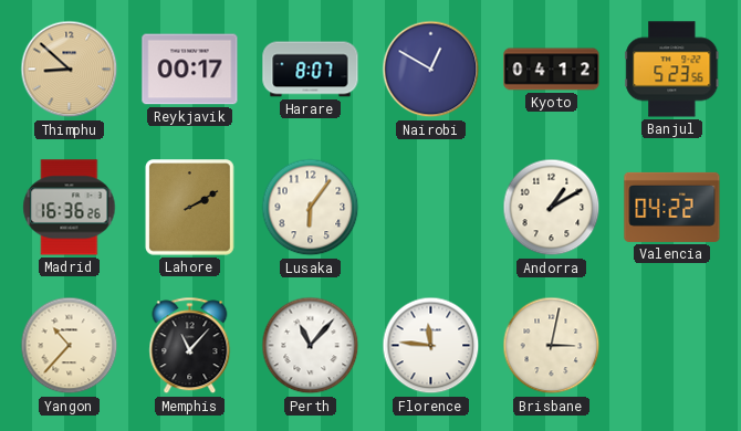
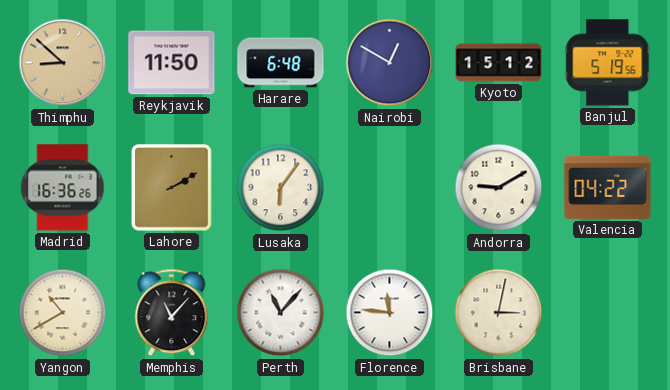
Reykjavik: 00:17 -> 11:50
Harare: 8:07 -> 6:48
Kyoto: 04:12 -> 15:12
Banjul: 5:23 -> 5:19
Andorra: 1:10 -> 9:10
Yangon: 10:37 -> 10:40
